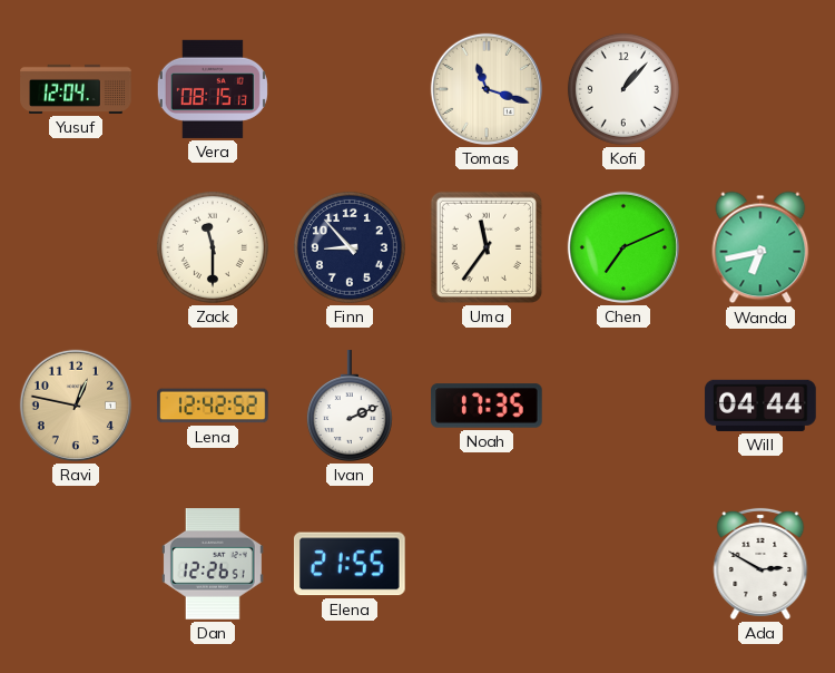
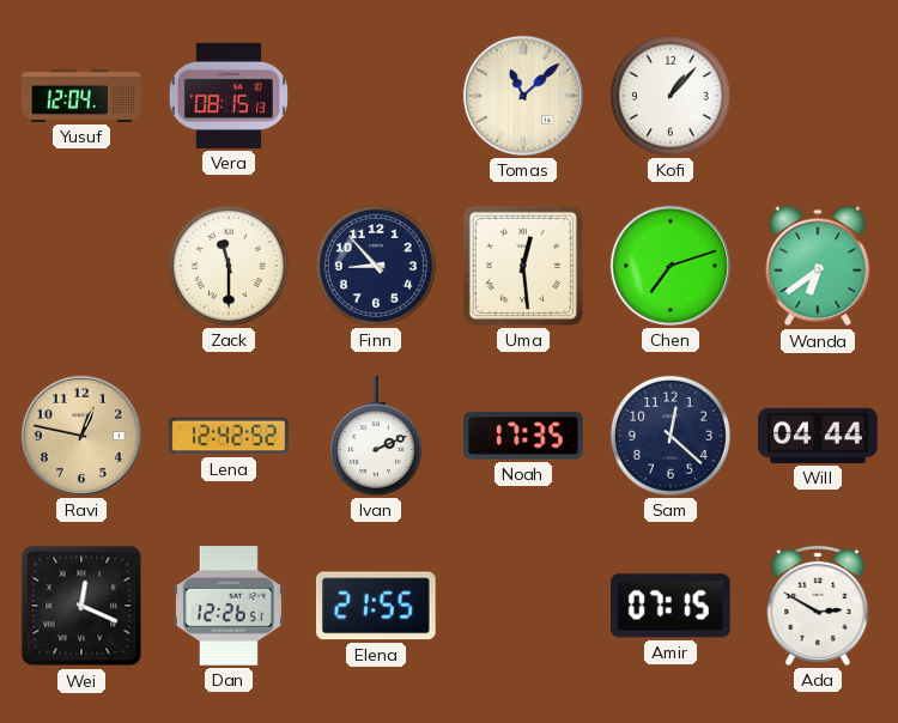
Tomas: 11:18 -> 11:08
Uma: 11:36 -> 12:29
Chen: 7:11 -> 7:12
Wanda: 6:43 -> 6:39
Sam: none -> 12:22
Wei: none -> 12:19
Amir: none -> 07:15
